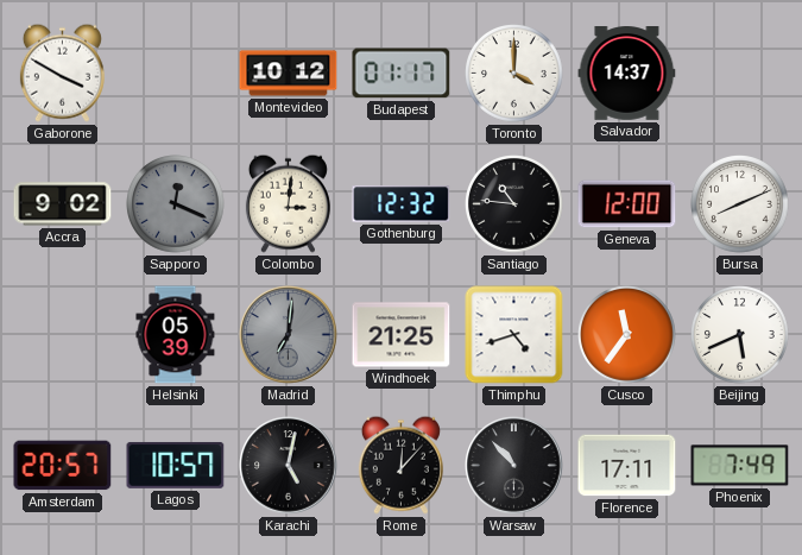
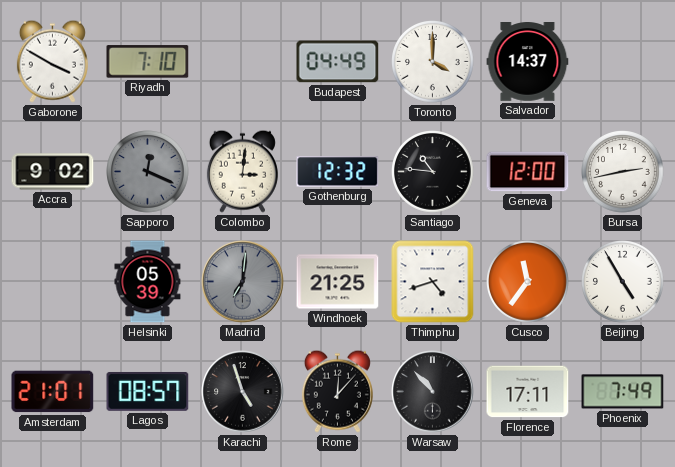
Riyadh: none -> 7:10
Montevideo: 10:12 -> none
Budapest: 01:17 -> 04:49
Bursa: 8:11 -> 2:43
Beijing: 5:41 -> 4:55
Amsterdam: 20:57 -> 21:01
Lagos: 10:57 -> 08:57
Karachi: 5:02 -> 4:57
